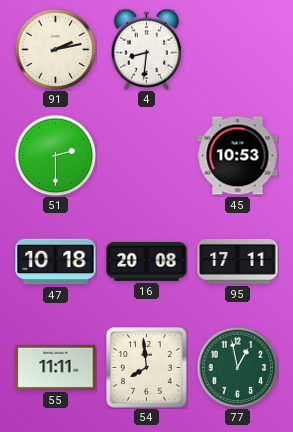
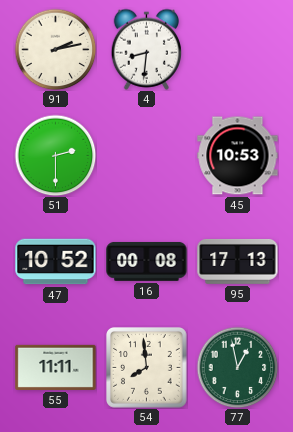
47: 10:18 -> 10:52
16: 20:08 -> 00:08
95: 17:11 -> 17:13
